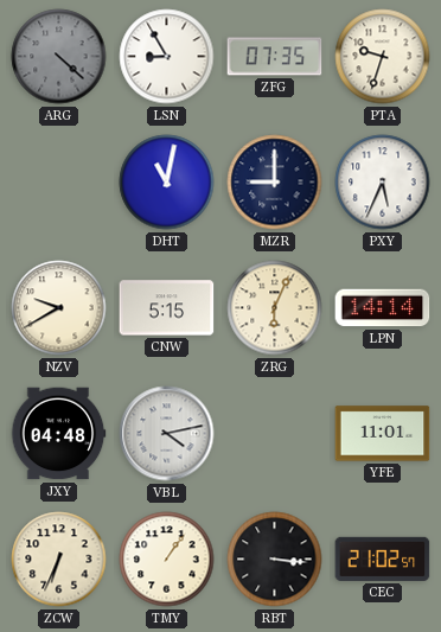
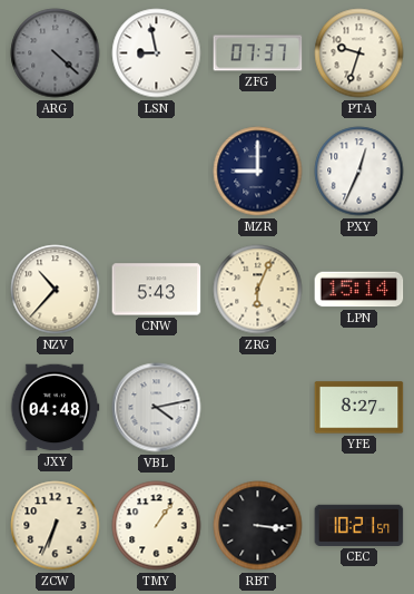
LSN: 8:55 -> 8:58
ZFG: 07:35 -> 07:37
DHT: 11:02 -> none
PXY: 5:34 -> 12:34
NZV: 9:40 -> 10:37
CNW: 5:15 -> 5:43
LPN: 14:14 -> 15:14
YFE: 11:01 -> 8:27
CEC: 21:02 -> 10:21
